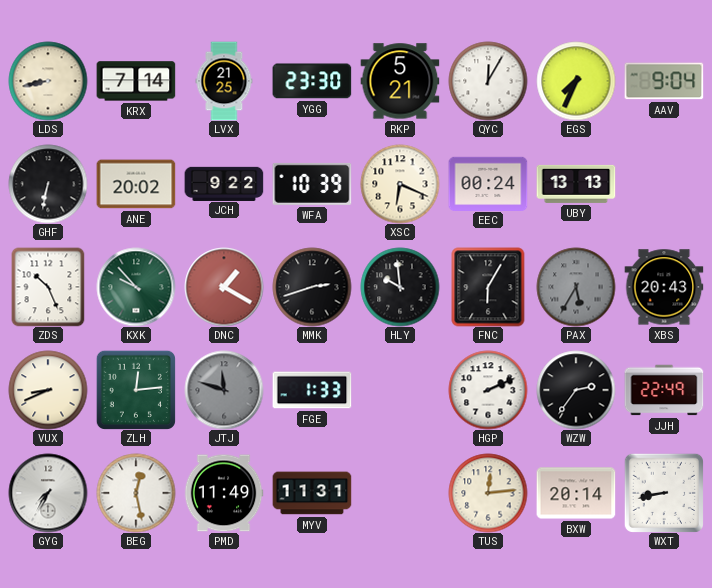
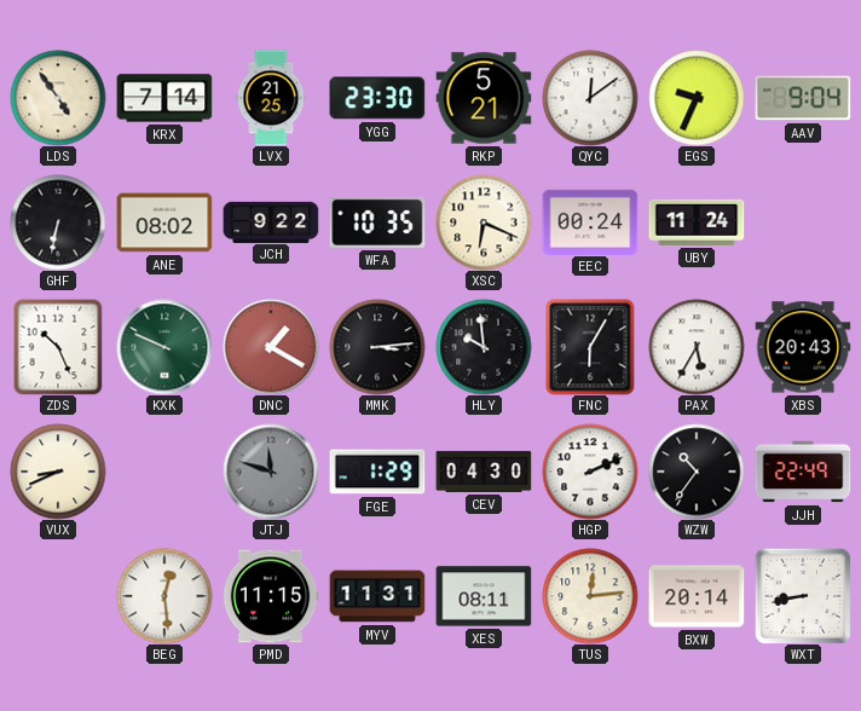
LDS: 8:43 -> 4:54
QYC: 12:05 -> 12:09
EGS: 7:34 -> 9:34
ANE: 20:02 -> 08:02
WFA: 10:39 -> 10:35
UBY: 13:13 -> 11:24
KXK: 9:53 -> 9:49
MMK: 2:42 -> 3:14
PAX dial: grey -> white
ZLH: 12:14 -> none
FGE: 1:33 -> 1:29
CEV: none -> 04:30
WZW: 2:36 -> 10:36
GYG: 7:35 -> none
BEG: 12:28 -> 12:29
PMD: 11:49 -> 11:15
XES: none -> 08:11
